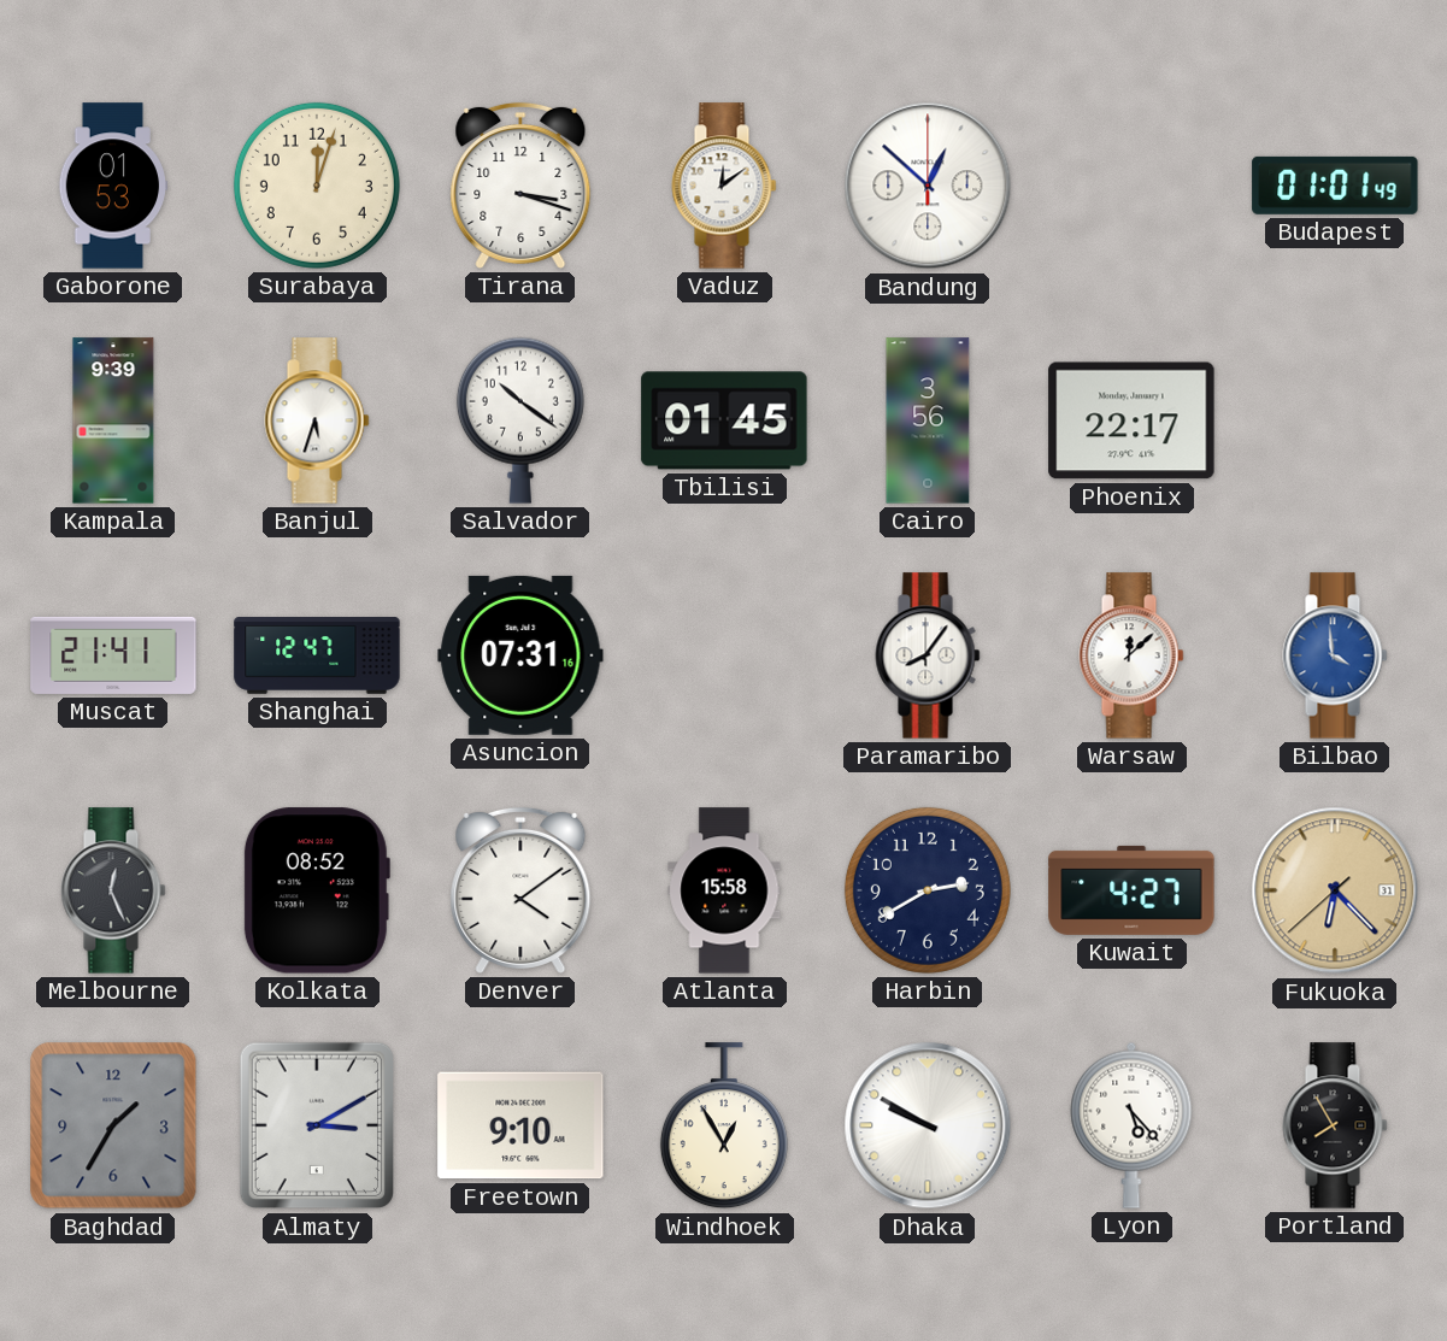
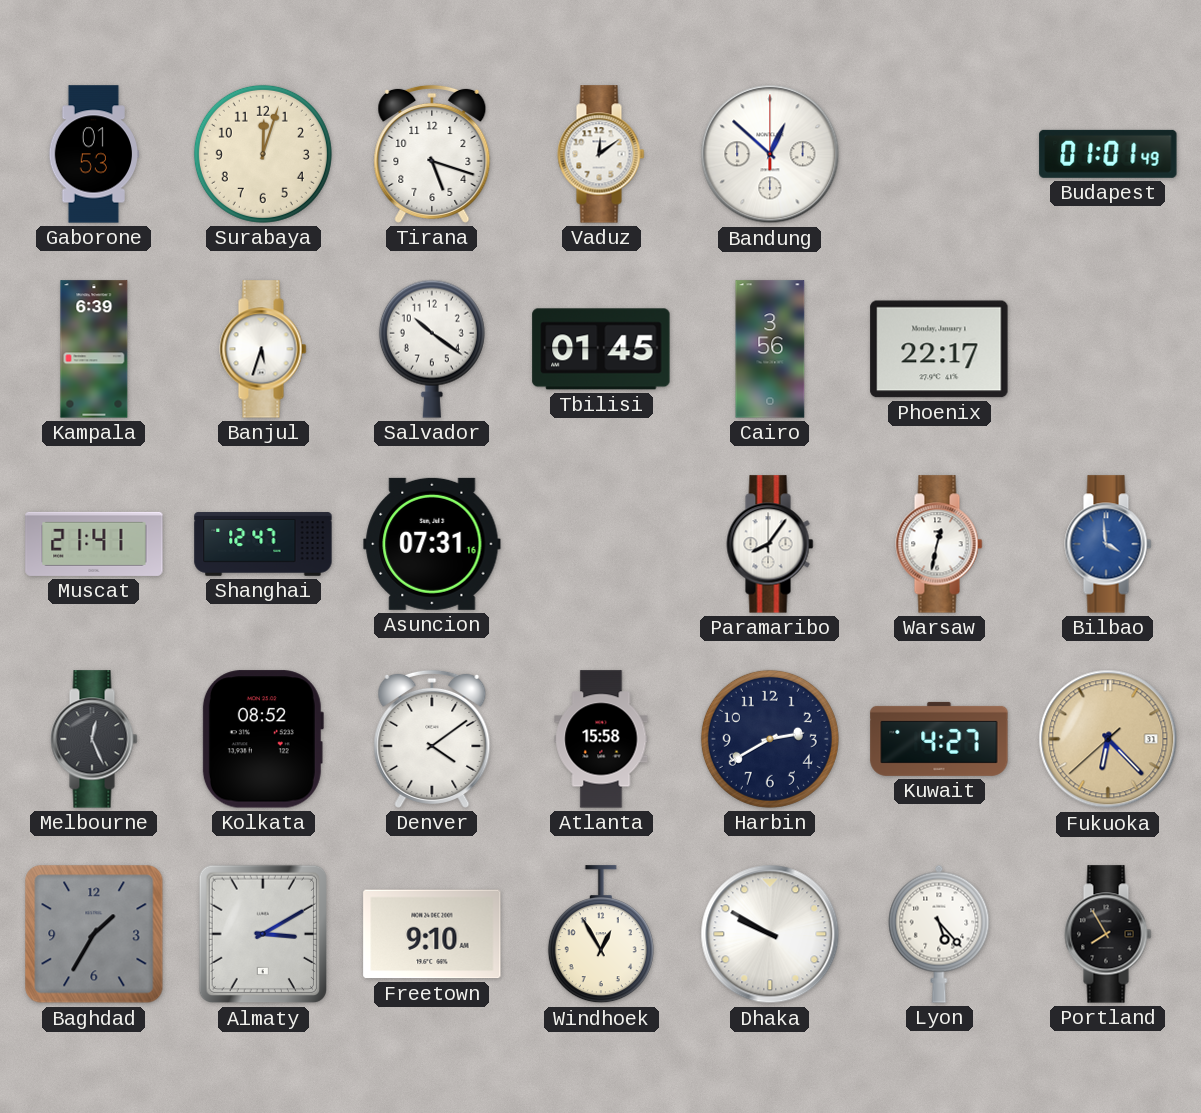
Tirana: 3:18 -> 5:18
Kampala: 9:39 -> 6:39
Warsaw: 12:08 -> 12:32
